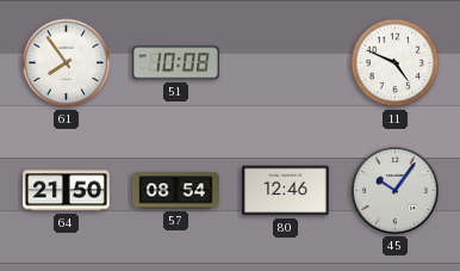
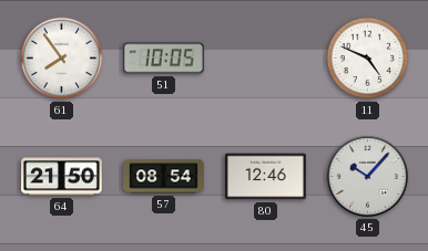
51: 10:08 -> 10:05
45: 10:06 -> 10:07
